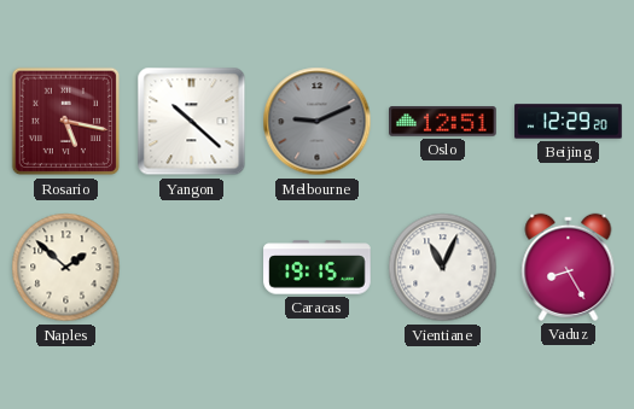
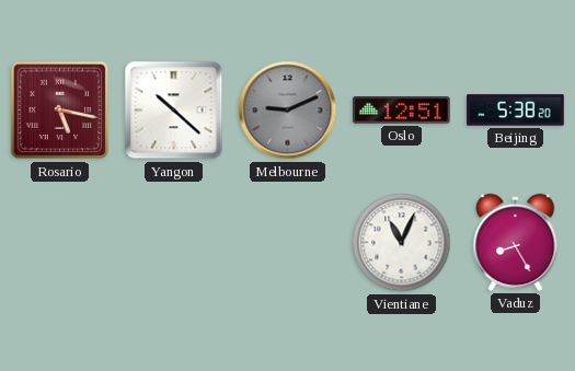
Beijing: 12:29 -> 5:38
Naples: 1:52 -> none
Caracas: 19:15 -> none
